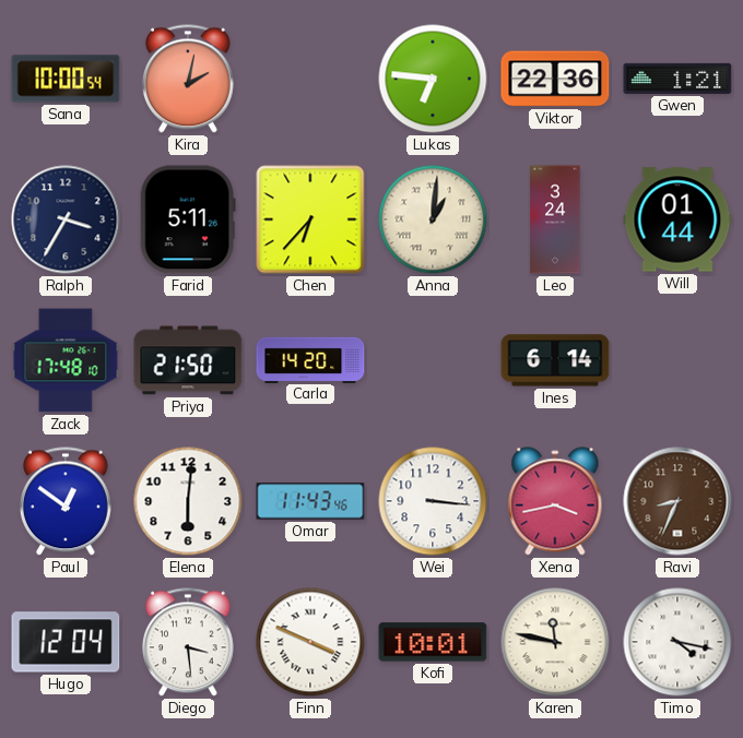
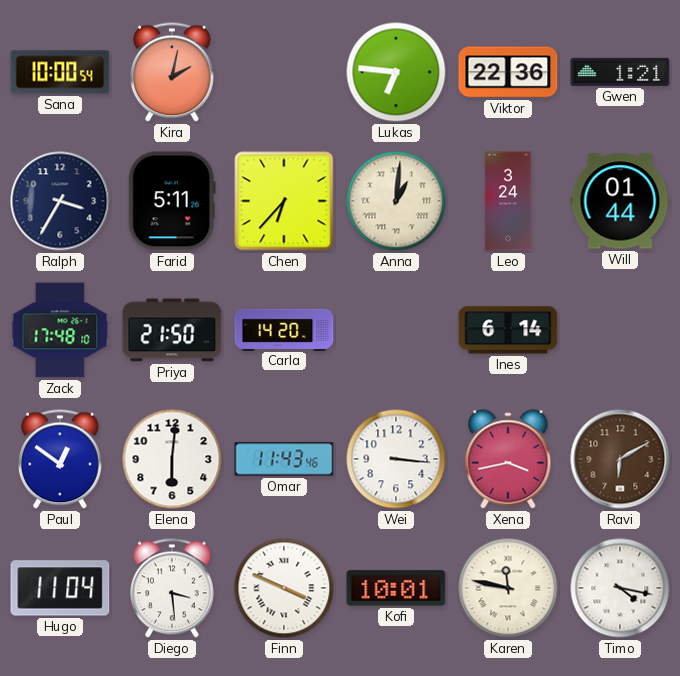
Ravi: 8:34 -> 6:10
Hugo: 12:04 -> 11:04
